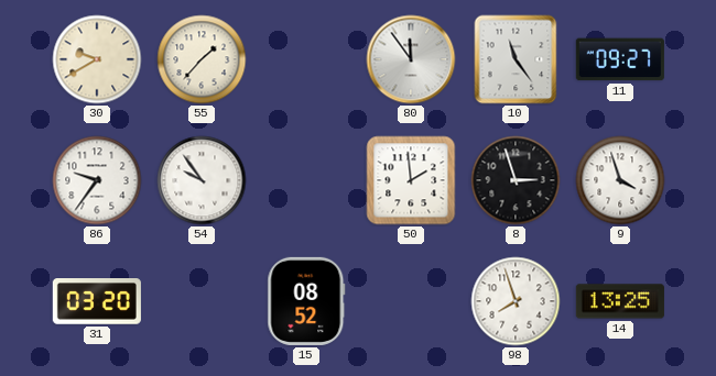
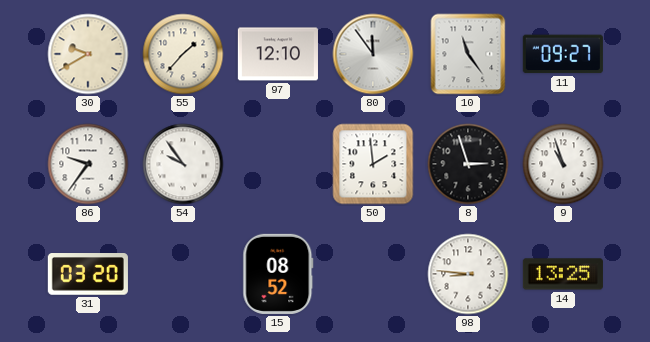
97: none -> 12:10
9: 3:57 -> 10:57
98: 7:57 -> 8:46
